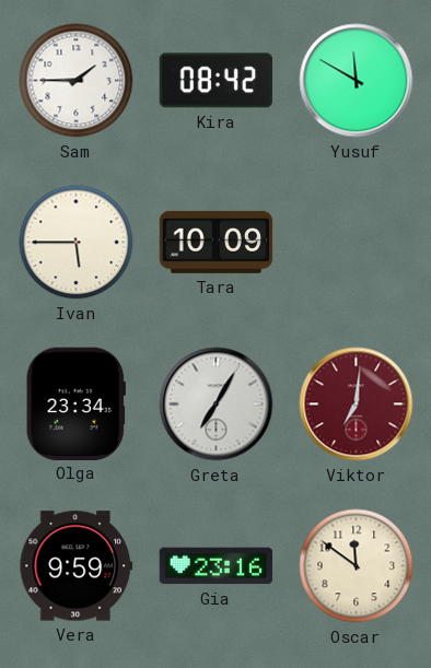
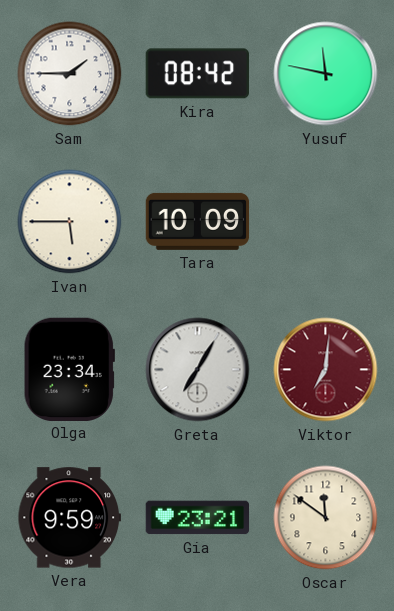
Yusuf: 11:50 -> 11:47
Gia: 23:16 -> 23:21
